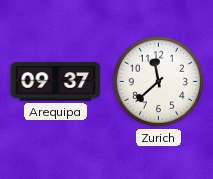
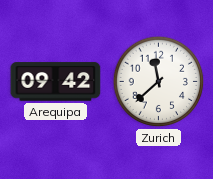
Arequipa: 09:37 -> 09:42
